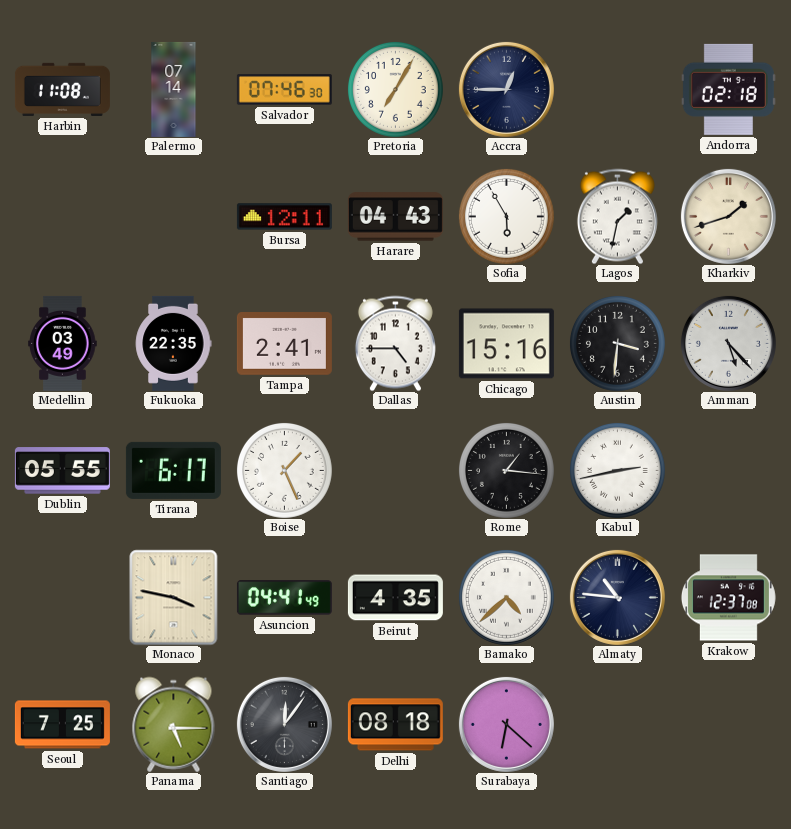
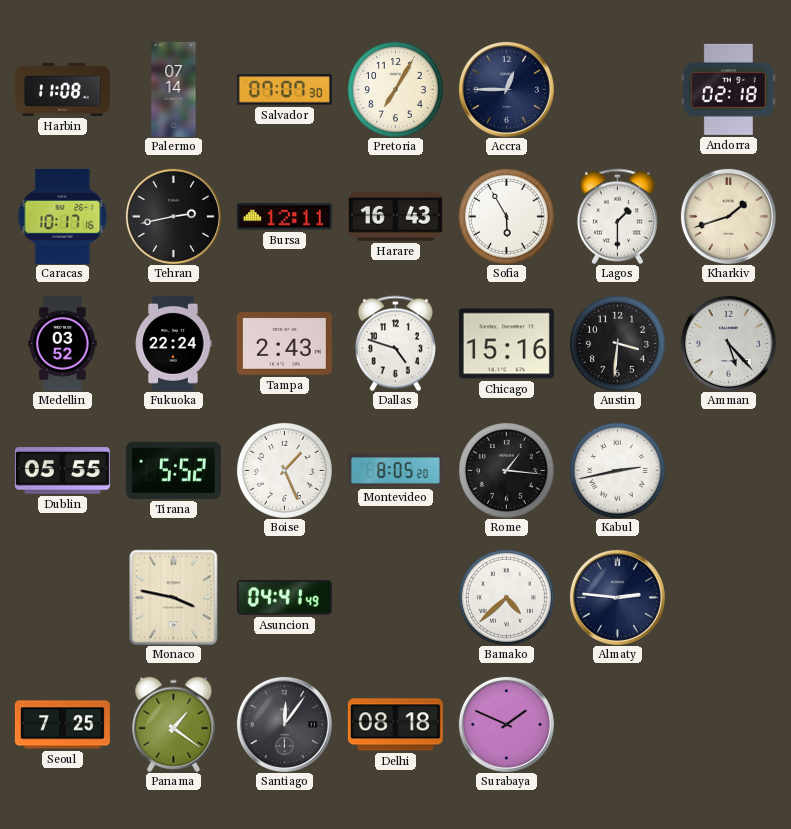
Salvador: 07:46 -> 07:07
Caracas: none -> 10:17
Tehran: none -> 2:43
Harare: 04:43 -> 16:43
Lagos: 1:32 -> 1:30
Medellin: 03:49 -> 03:52
Fukuoka: 22:35 -> 22:24
Tampa: 2:41 -> 2:43
Dallas: 4:45 -> 4:48
Tirana: 6:17 -> 5:52
Montevideo: none -> 8:05
Beirut: 4:35 -> none
Almaty: 10:46 -> 2:46
Krakow: 12:37 -> none
Panama: 5:15 -> 1:21
Surabaya: 6:22 -> 1:49
